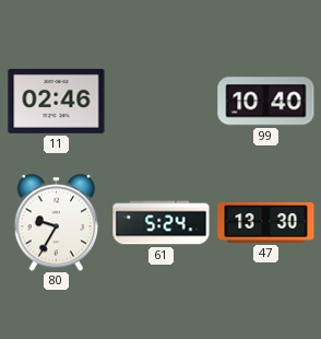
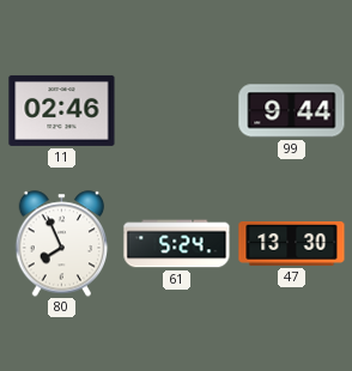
99: 10:40 -> 9:44
80: 9:35 -> 7:56
